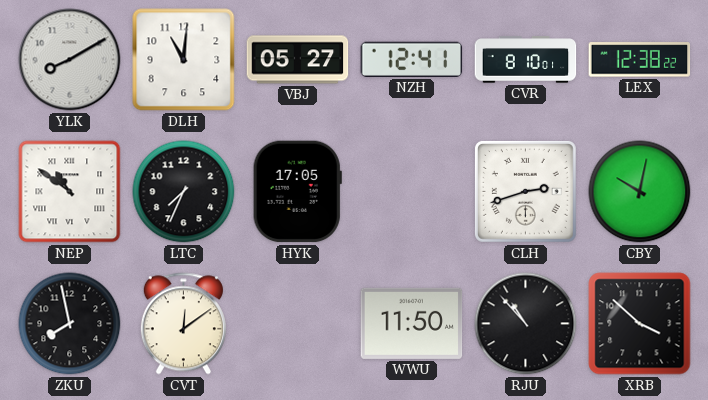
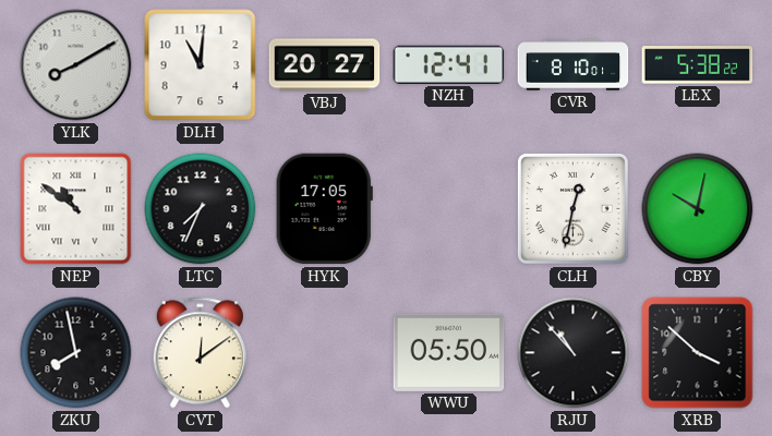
VBJ: 05:27 -> 20:27
LEX: 12:38 -> 5:38
CLH: 2:42 -> 12:32
WWU: 11:50 -> 05:50
